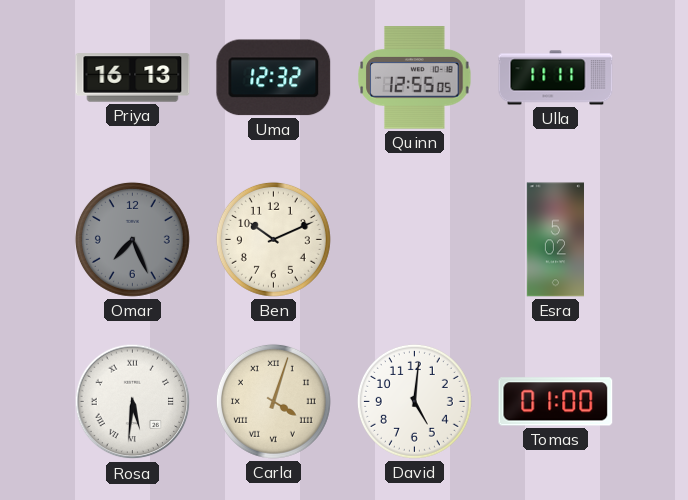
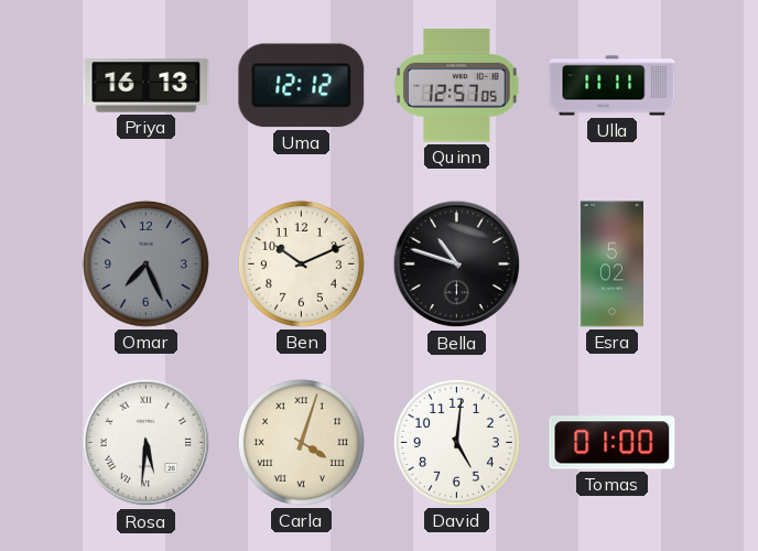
Uma: 12:32 -> 12:12
Quinn: 12:55 -> 12:57
Bella: none -> 10:48
